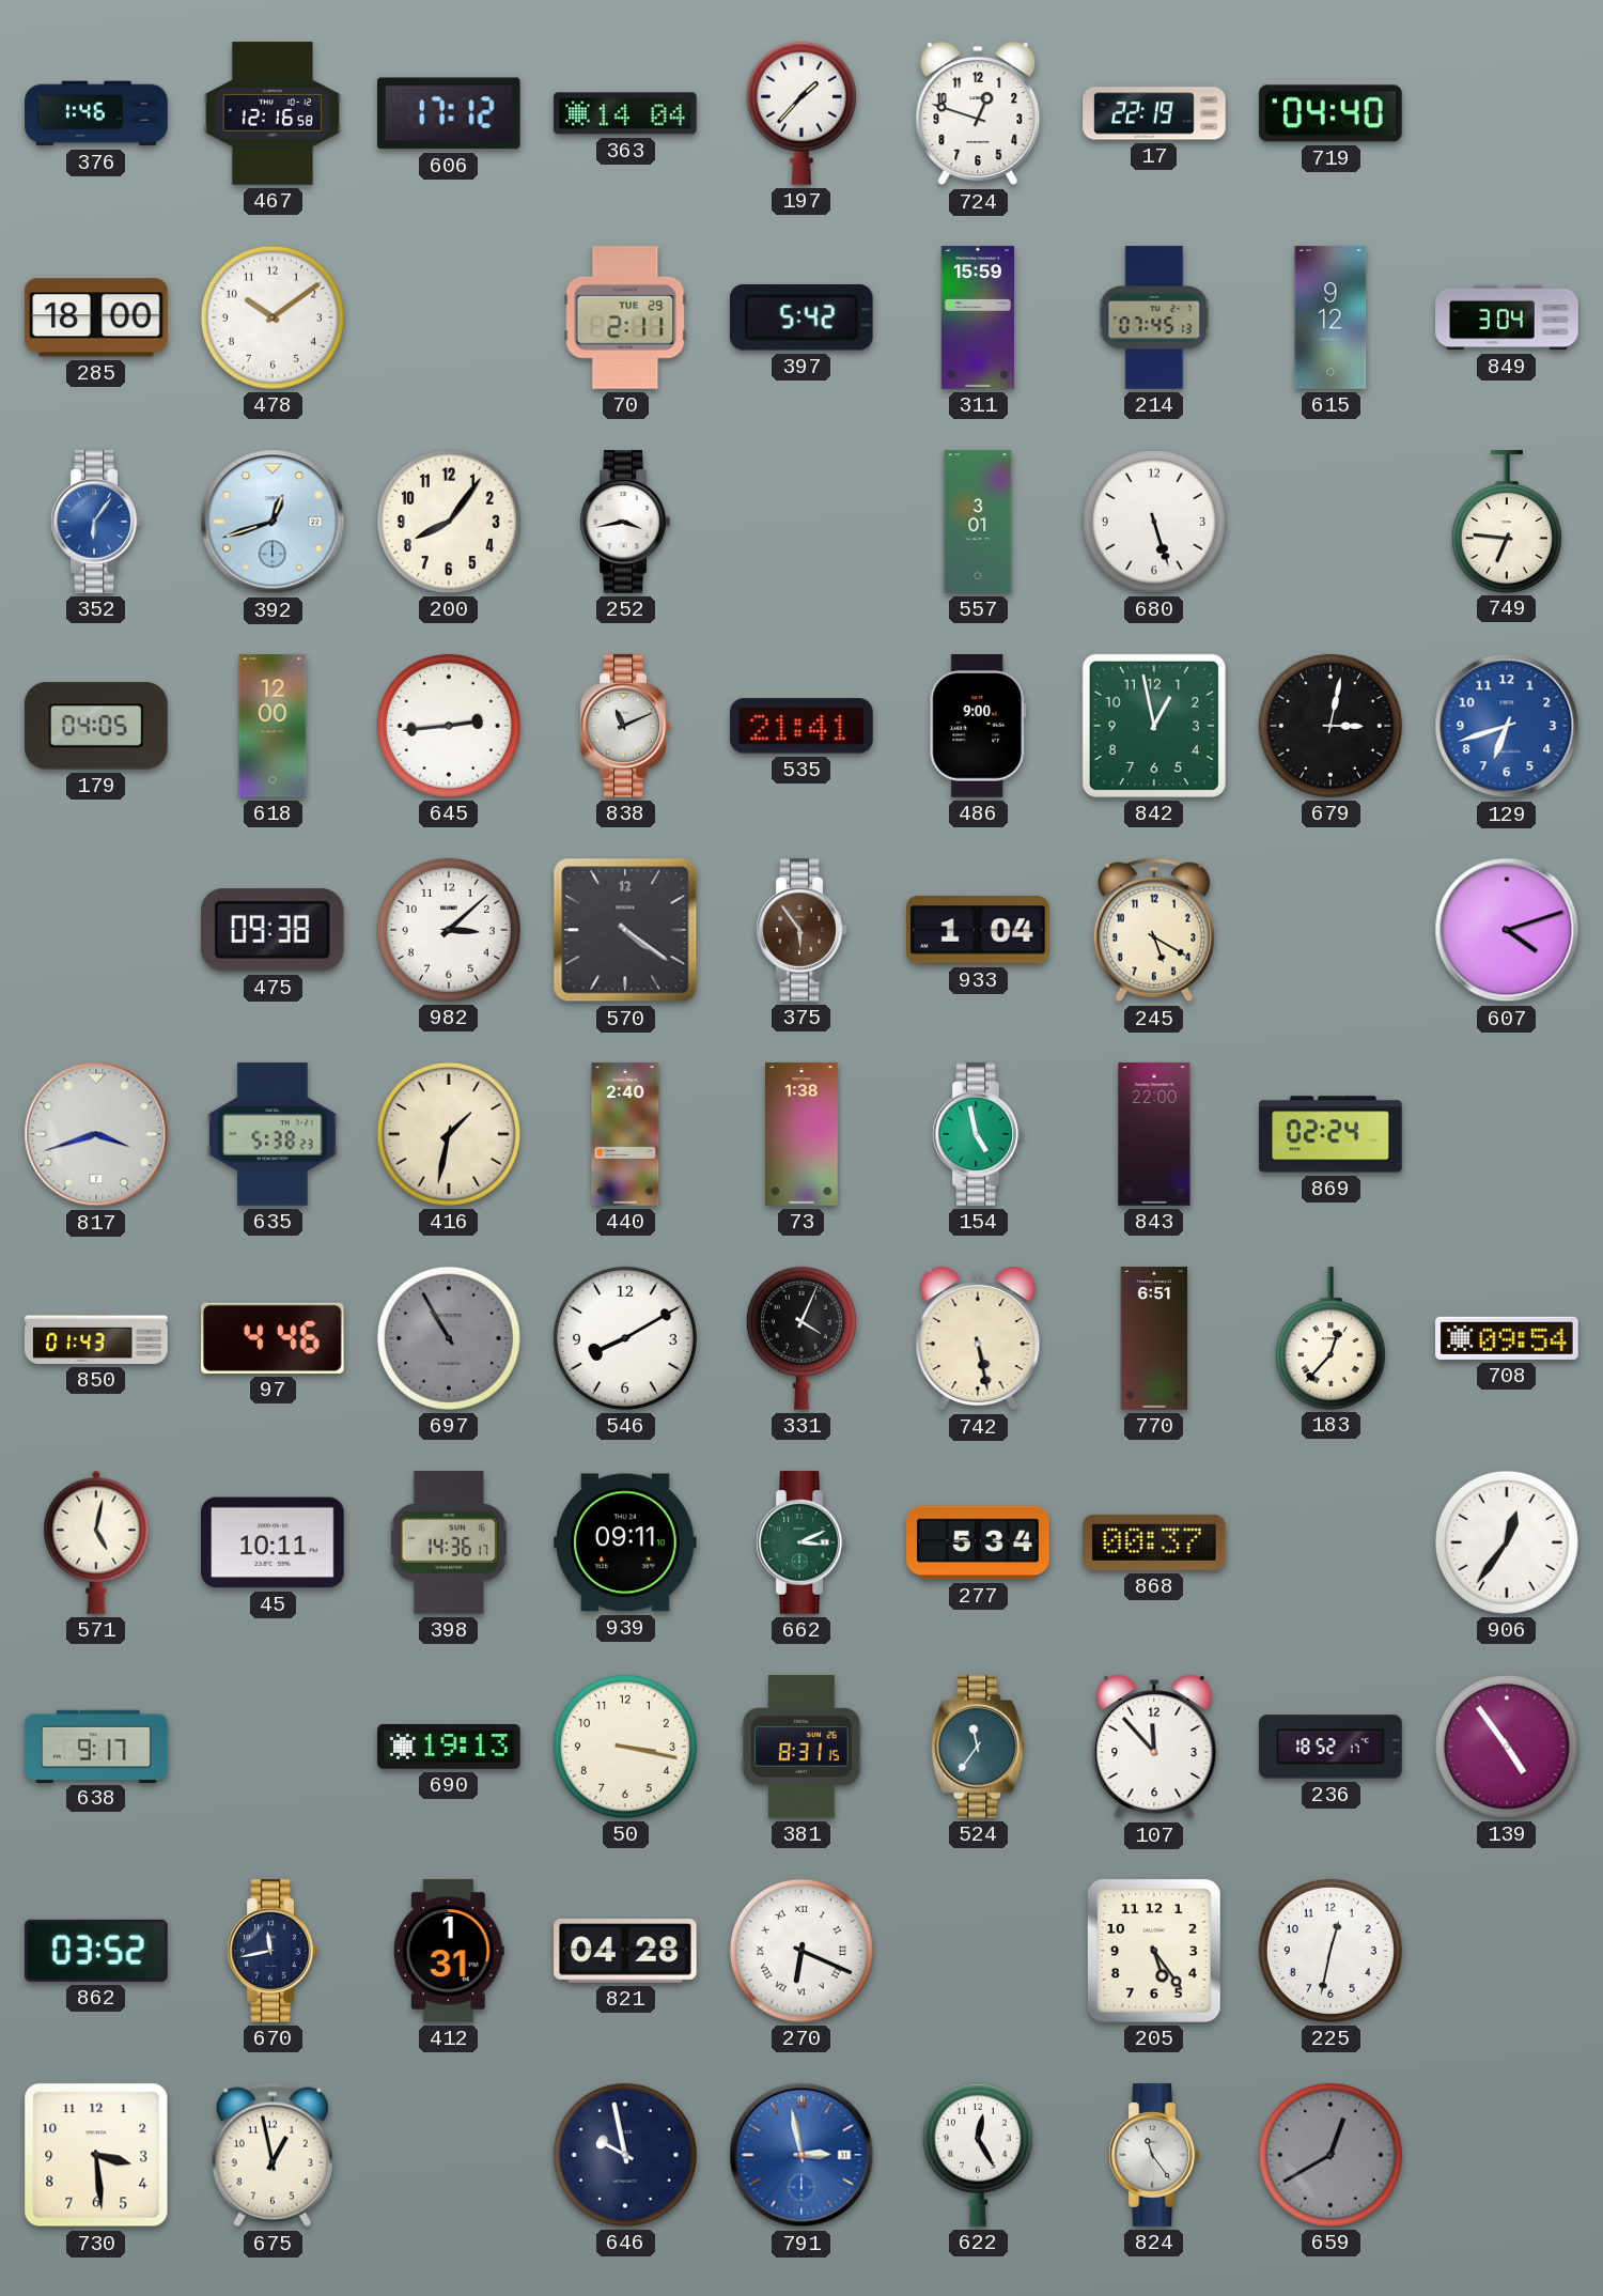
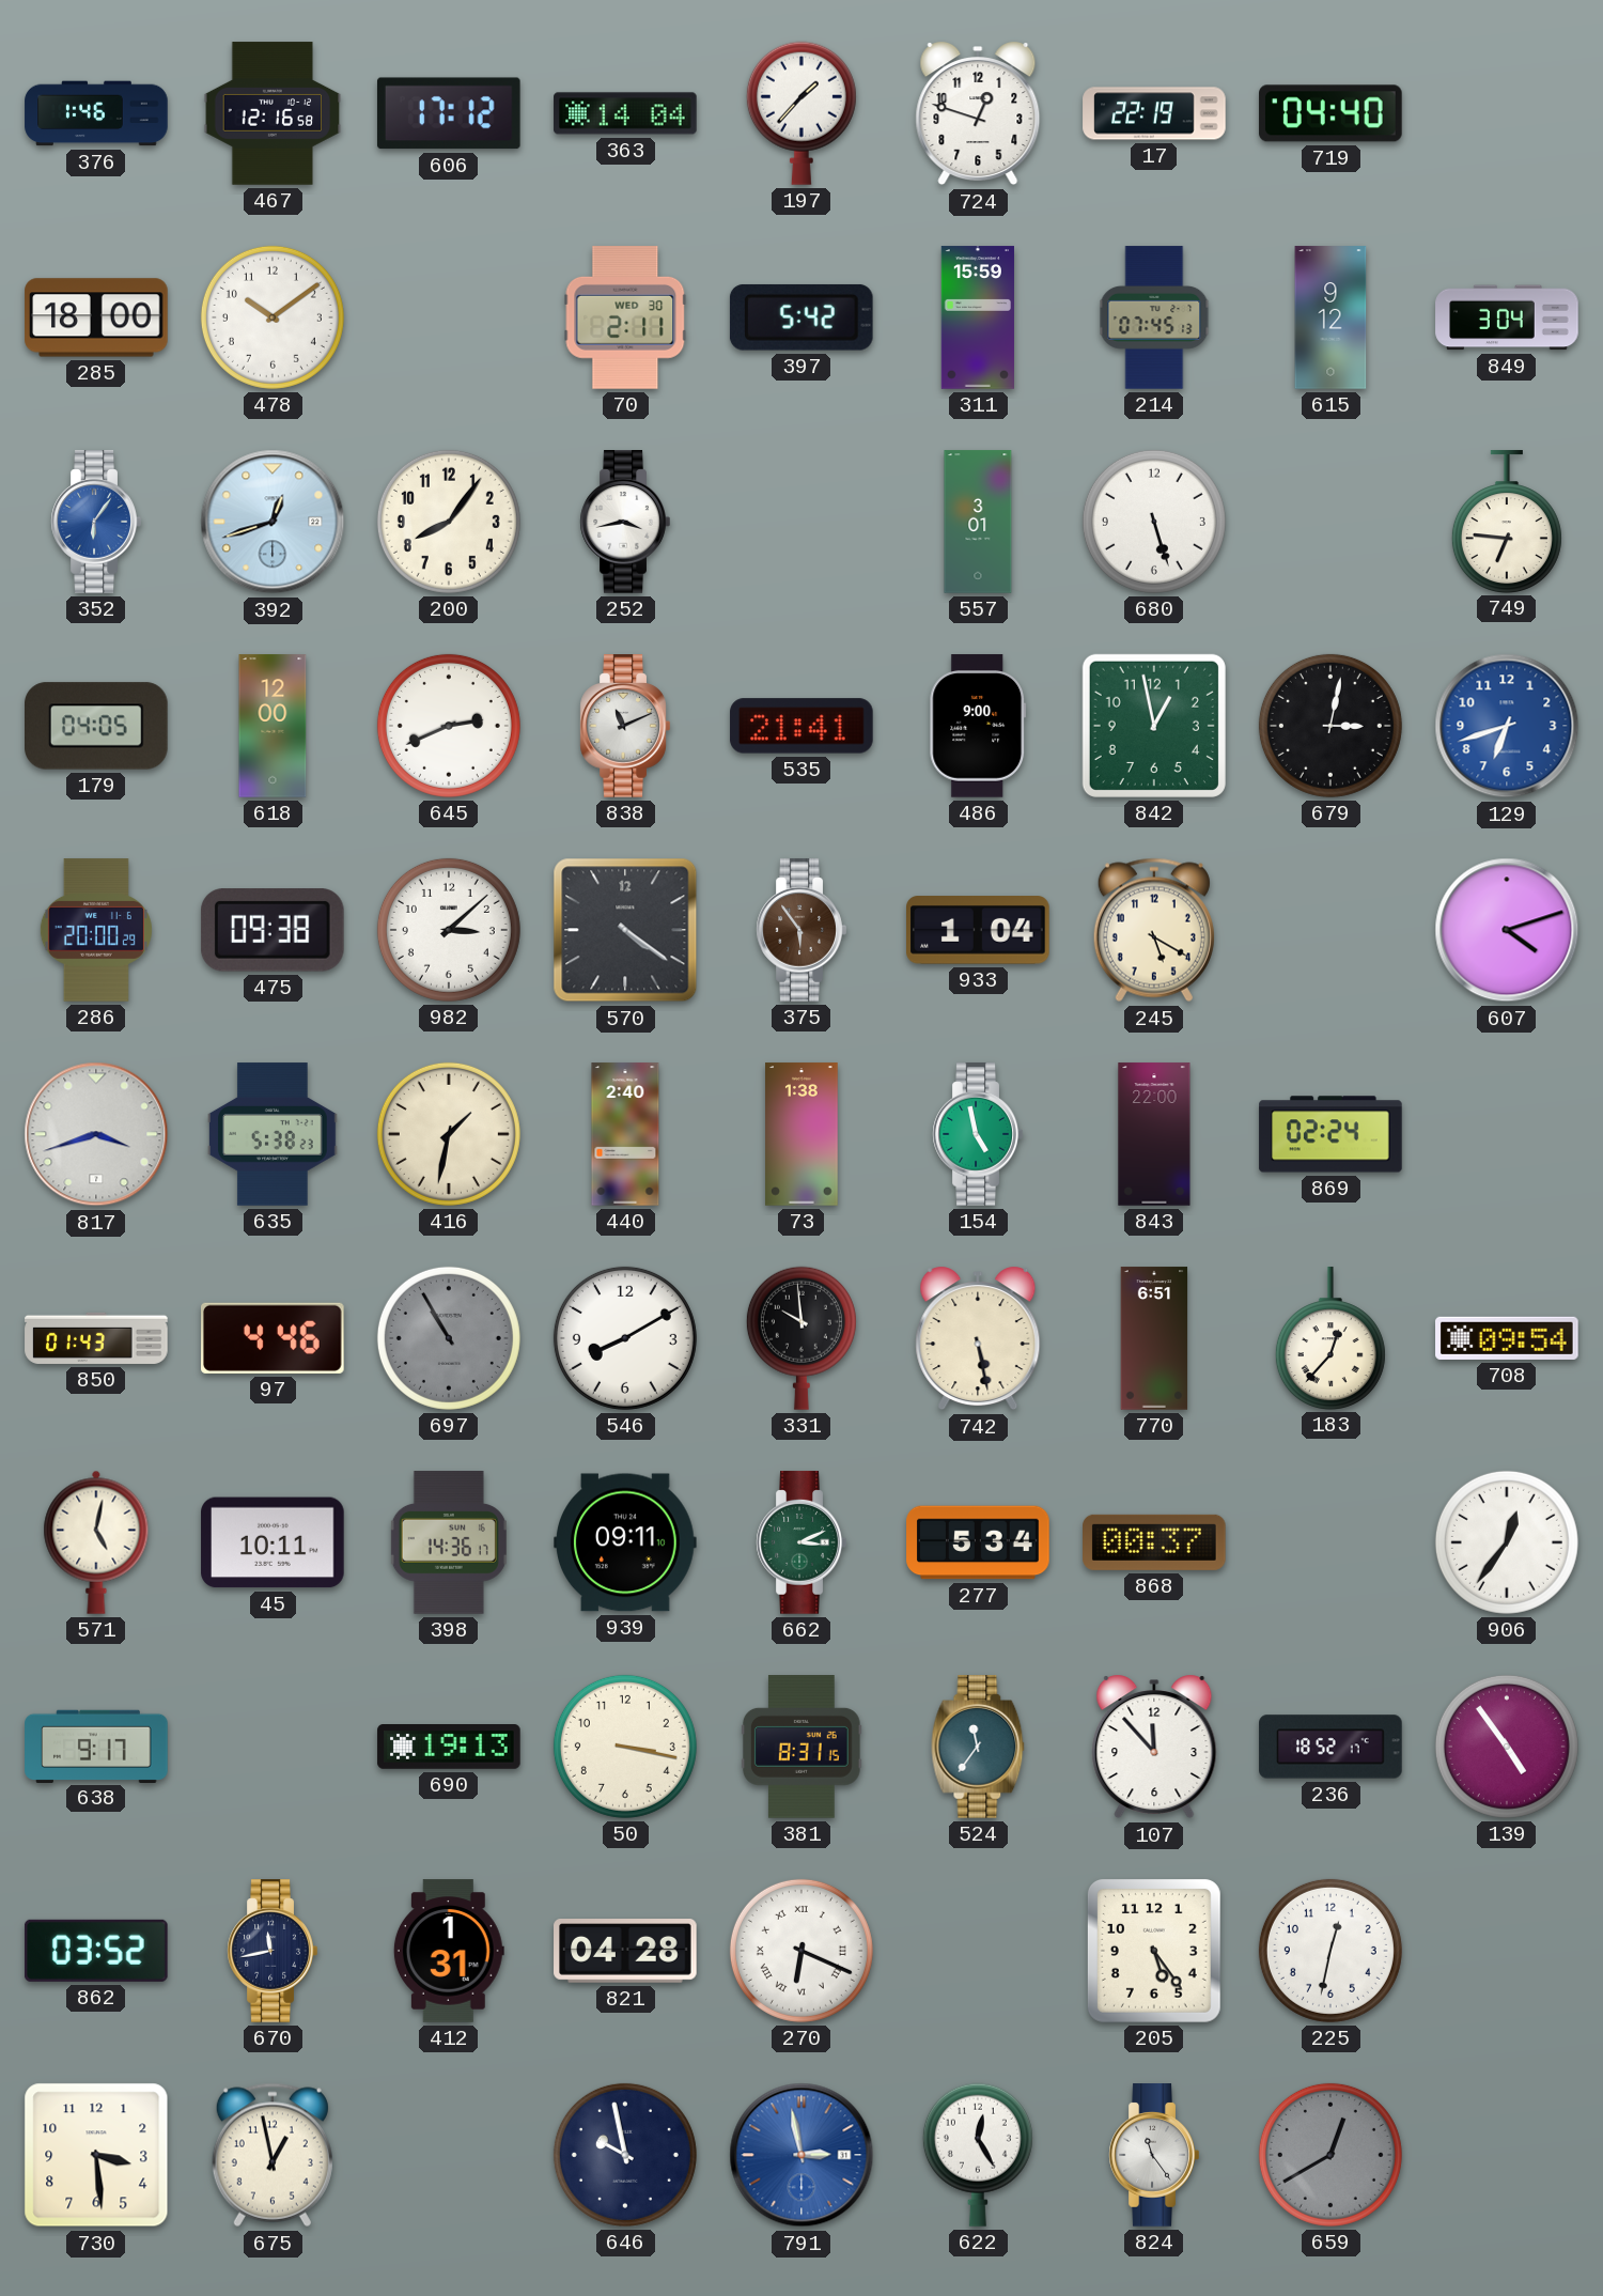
70 date: TUE 29 -> WED 30
645: 2:44 -> 2:41
286: none -> 20:00
331: 4:04 -> 9:59
